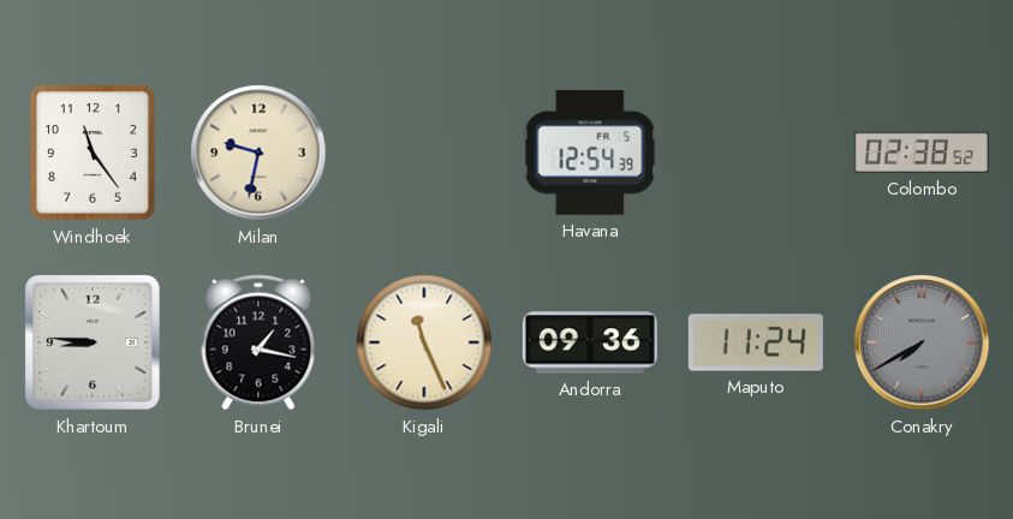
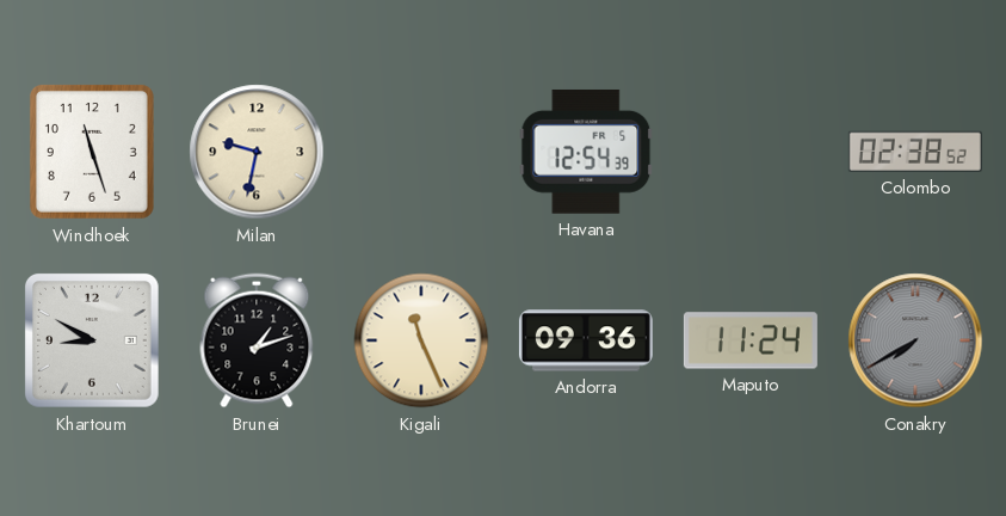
Windhoek: 11:24 -> 11:27
Khartoum: 8:46 -> 8:50
Brunei: 1:17 -> 1:12
